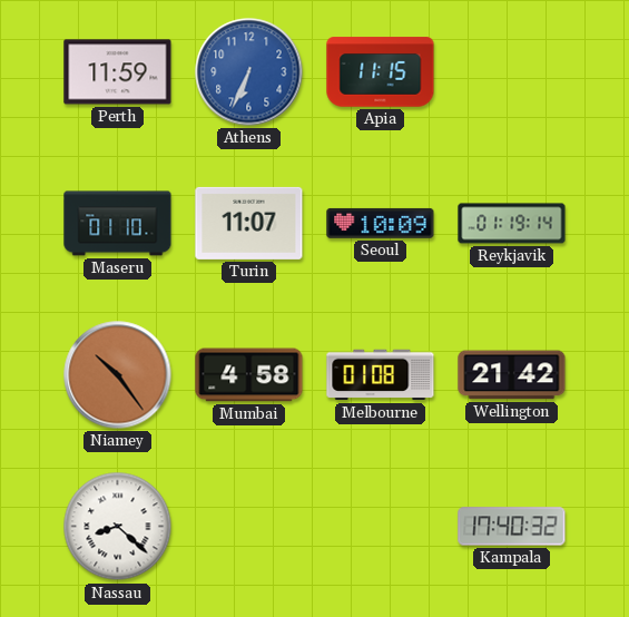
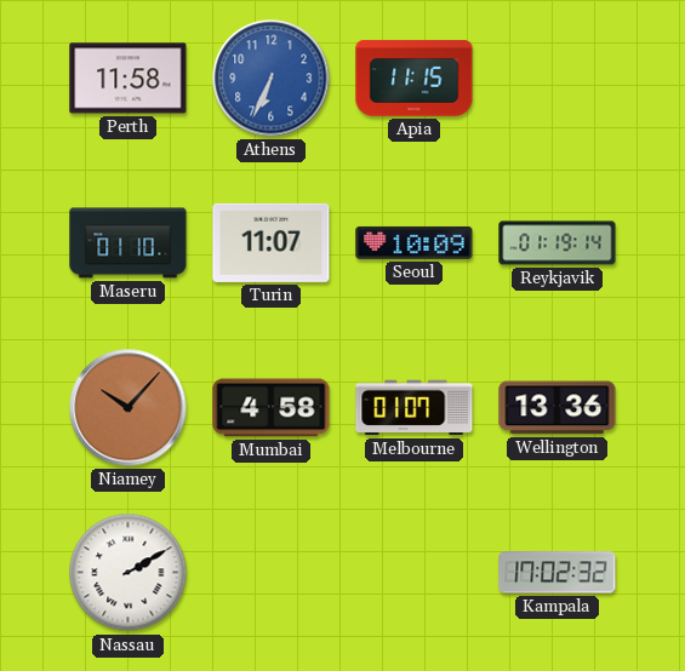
Perth: 11:59 -> 11:58
Niamey: 10:24 -> 10:07
Melbourne: 01:08 -> 01:07
Wellington: 21:42 -> 13:36
Nassau: 8:22 -> 2:10
Kampala: 17:40 -> 17:02
